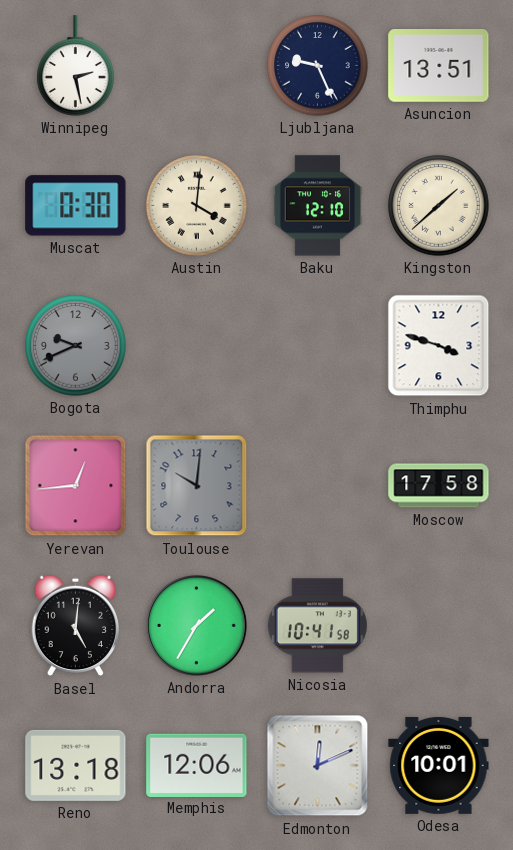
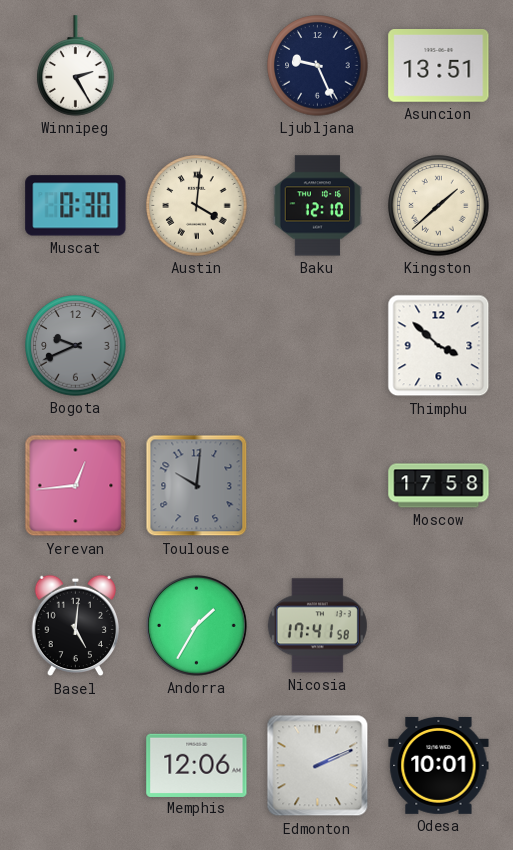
Winnipeg: 2:28 -> 2:25
Thimphu: 3:48 -> 3:52
Nicosia: 10:41 -> 17:41
Reno: 13:18 -> none
Edmonton: 12:11 -> 2:11
